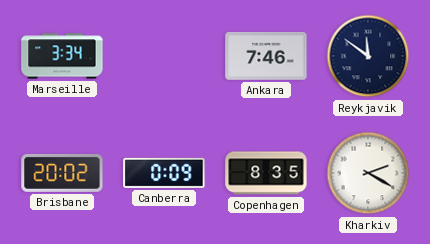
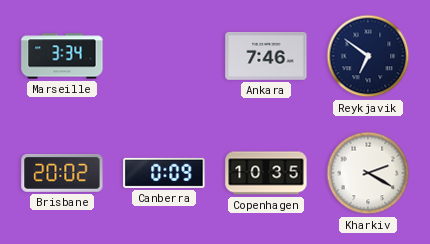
Reykjavik: 11:51 -> 6:51
Copenhagen: 8:35 -> 10:35
